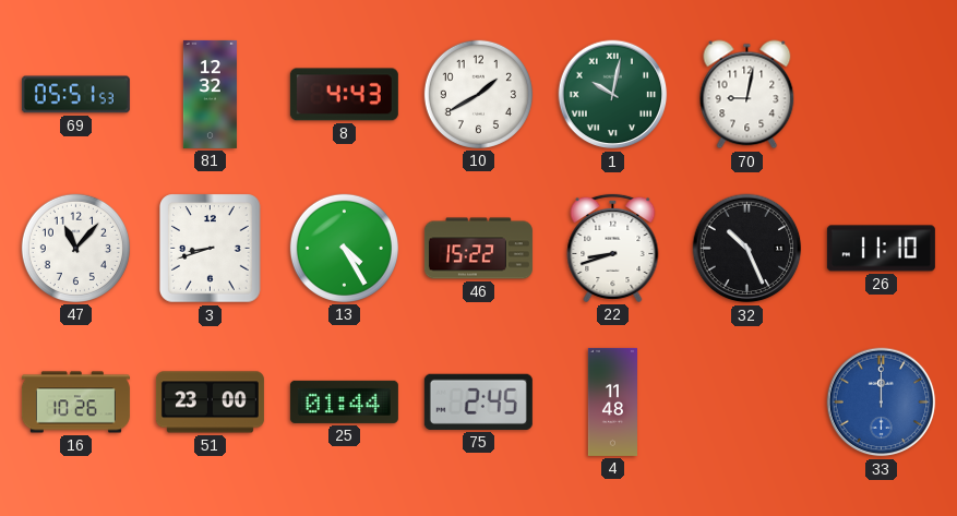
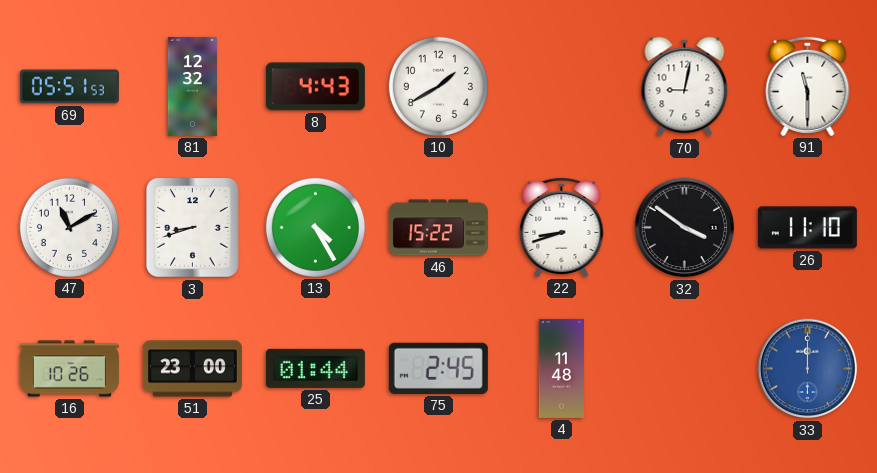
1: 10:02 -> none
91: none -> 11:30
47: 11:07 -> 11:10
32: 10:26 -> 3:51
